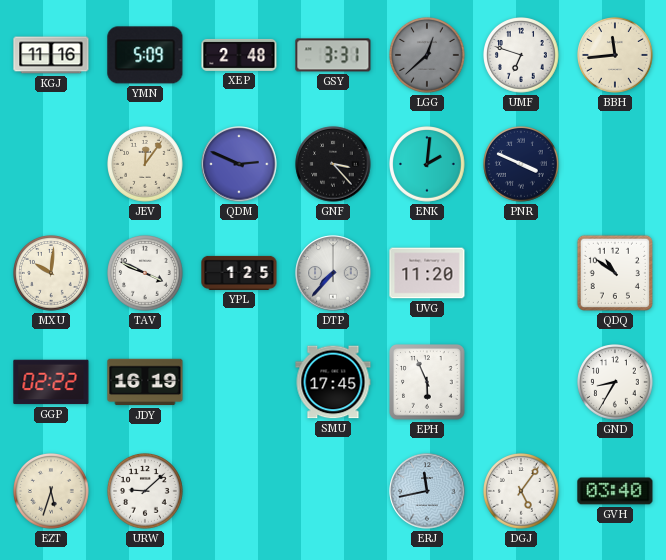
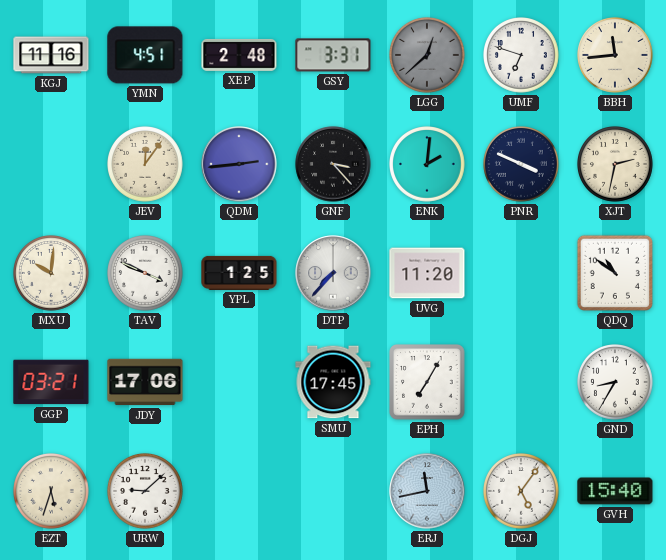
YMN: 5:09 -> 4:51
QDM: 2:49 -> 2:44
XJT: none -> 2:32
GGP: 02:22 -> 03:21
JDY: 16:19 -> 17:06
EPH: 5:56 -> 7:05
GVH: 03:40 -> 15:40
